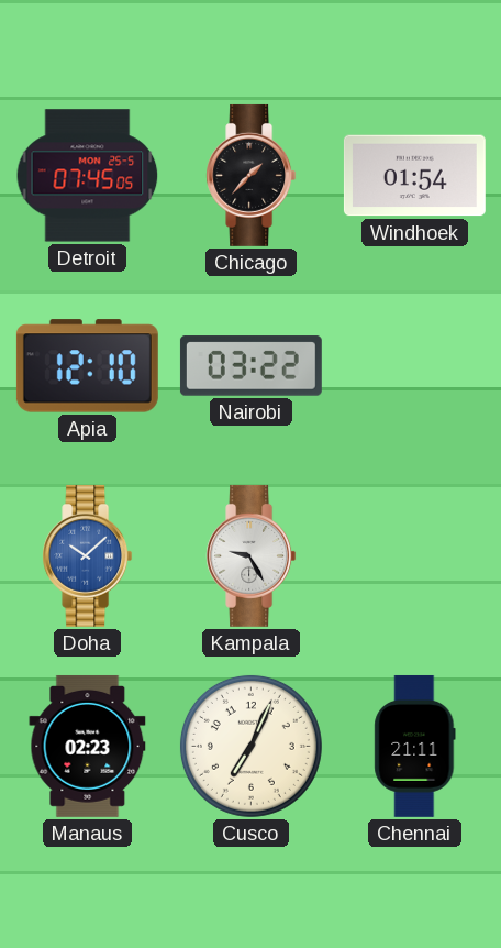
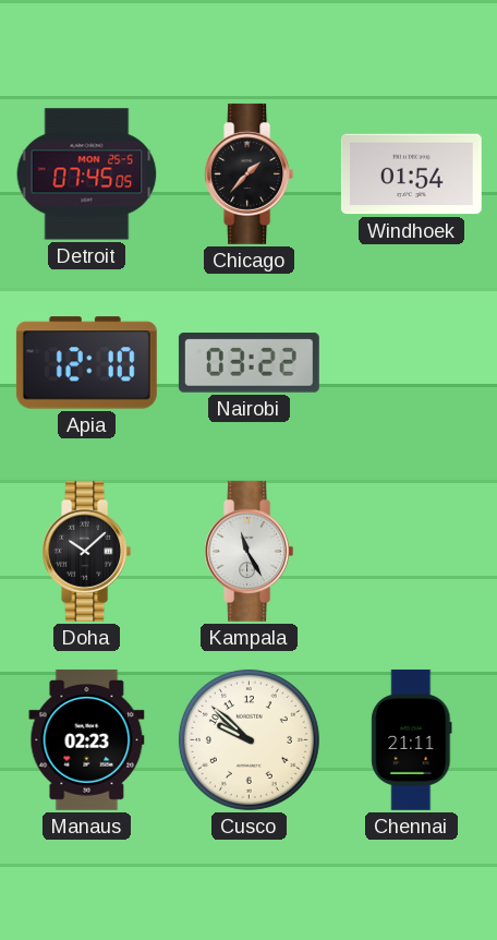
Doha dial: blue -> black
Kampala: 9:25 -> 11:25
Cusco: 7:04 -> 9:52
